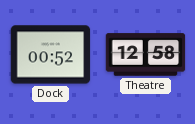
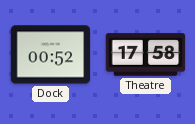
Theatre: 12:58 -> 17:58
